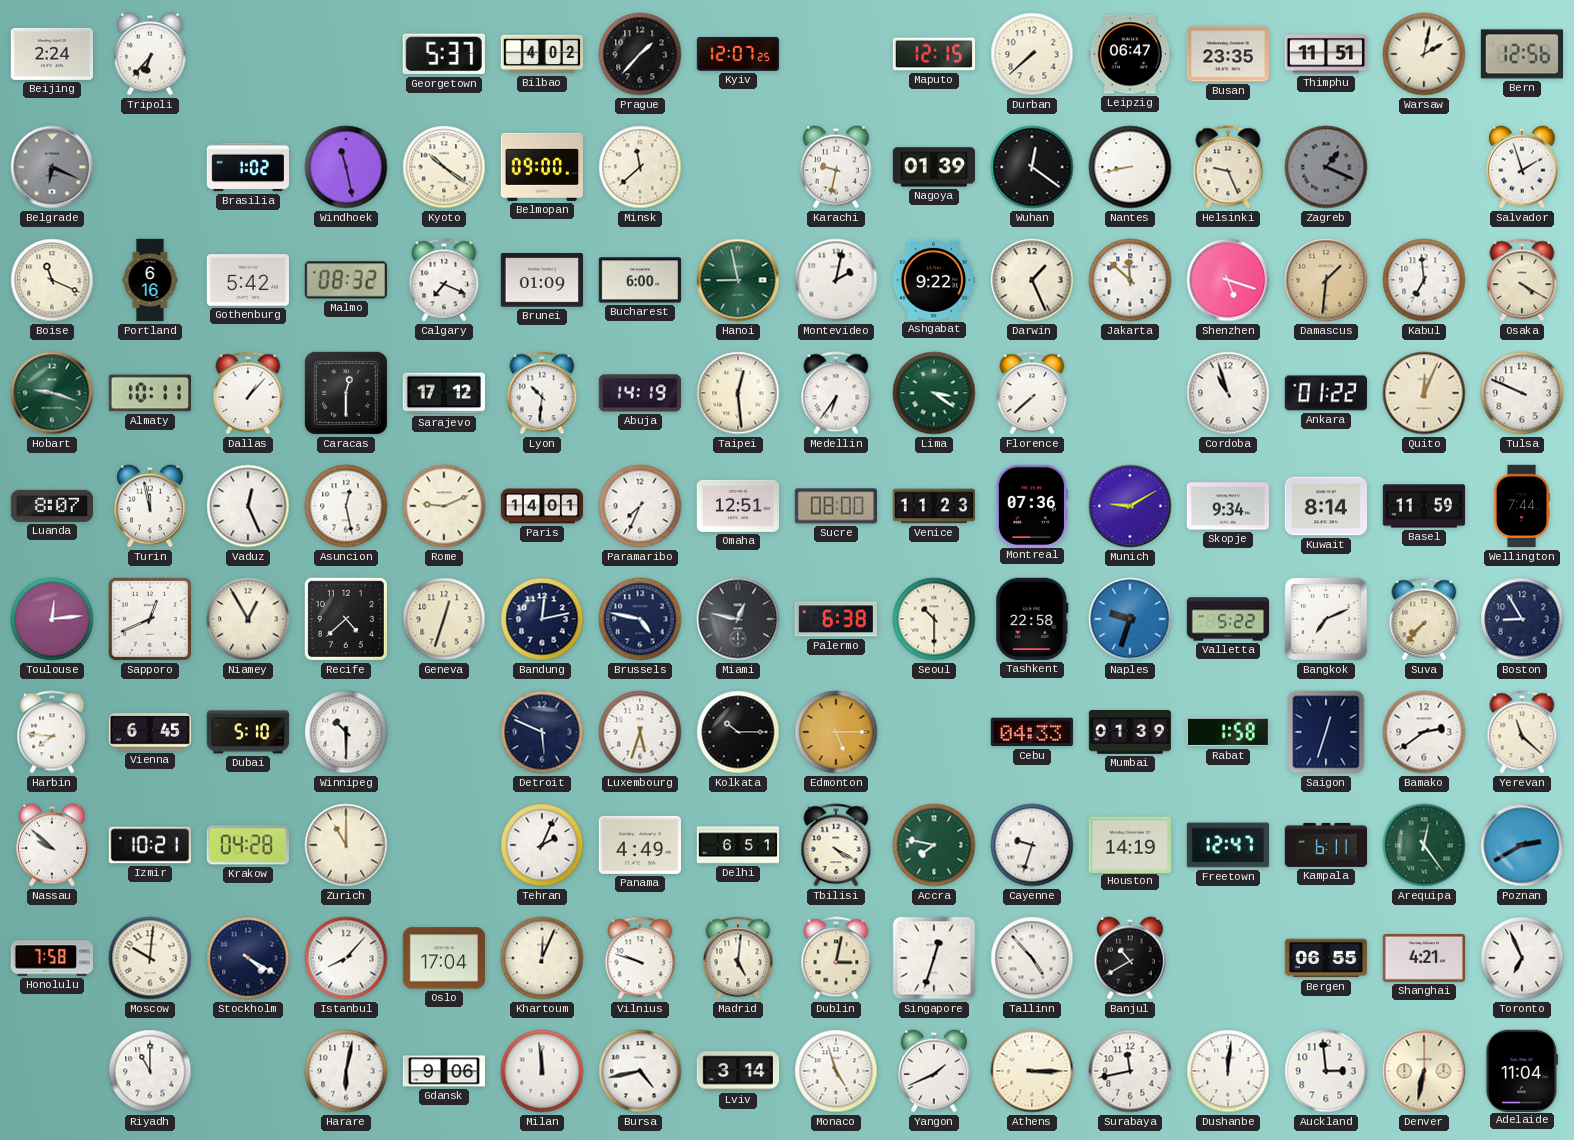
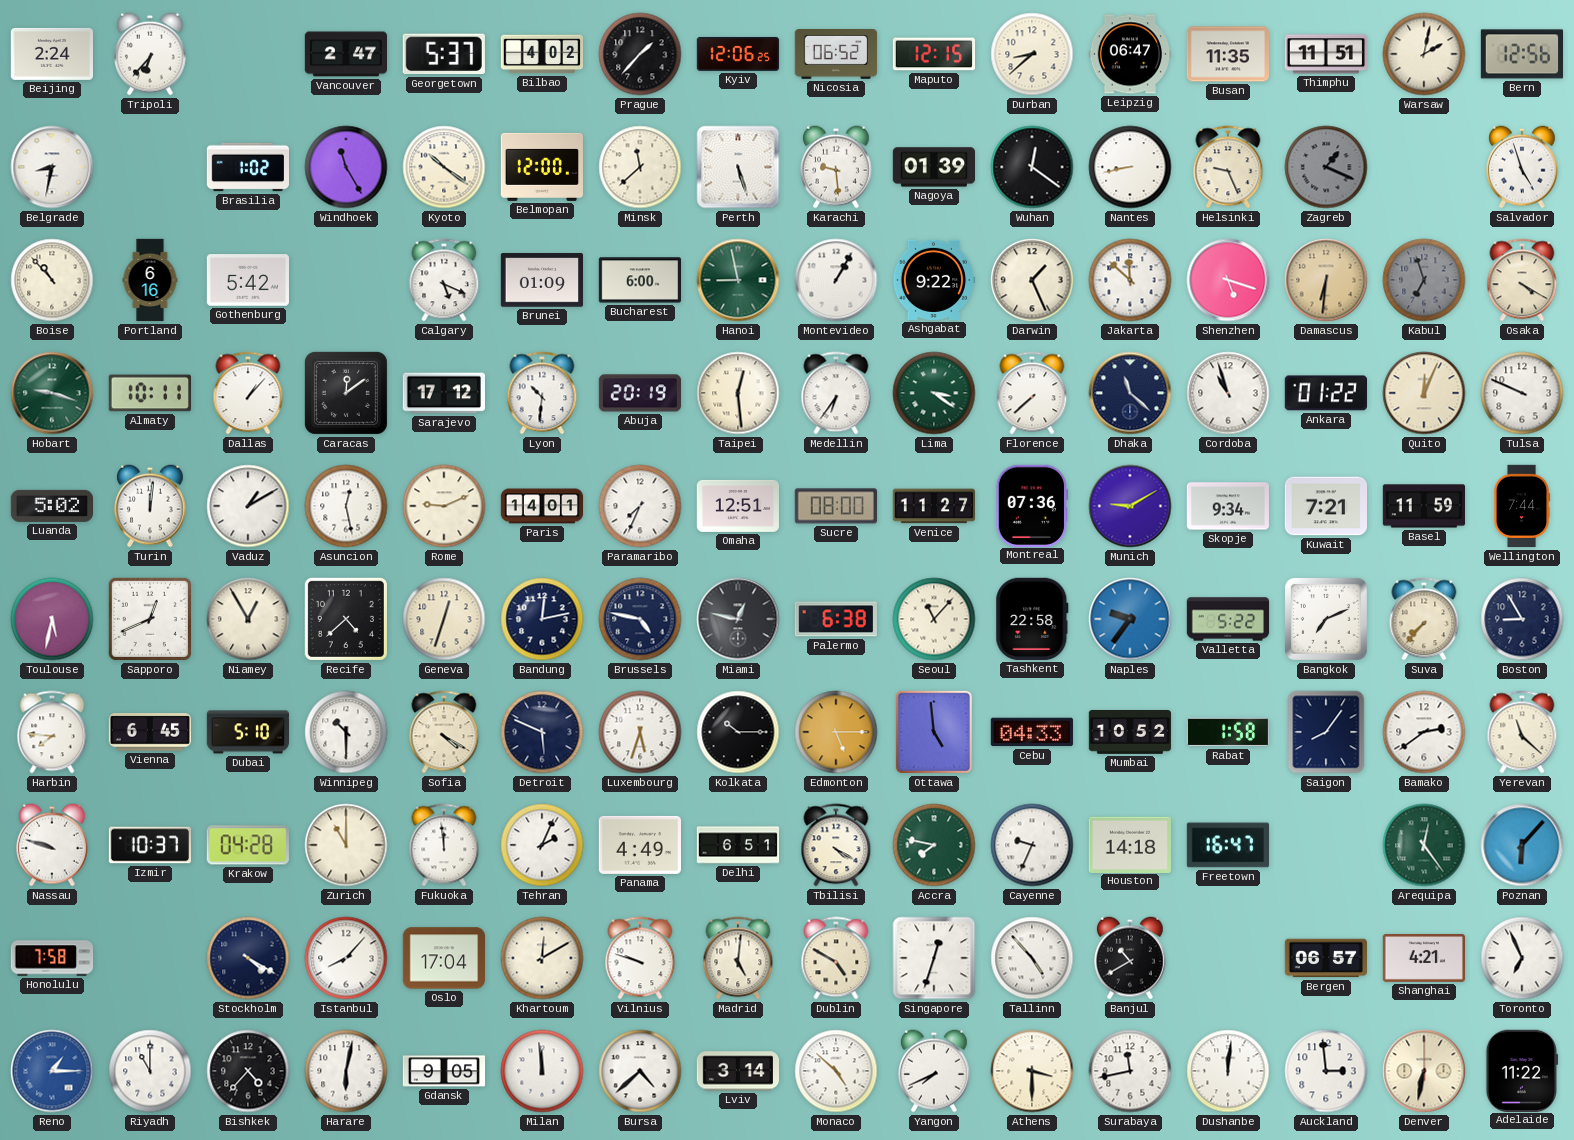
Vancouver: none -> 2:47
Kyiv: 12:07 -> 12:06
Nicosia: none -> 06:52
Durban: 7:38 -> 8:38
Busan: 23:35 -> 11:35
Belgrade: 6:19 -> 8:32
Belgrade dial: grey -> white
Windhoek: 11:28 -> 11:25
Belmopan: 09:00 -> 12:00
Perth: none -> 5:27
Karachi: 9:32 -> 9:29
Salvador: 1:57 -> 4:57
Boise: 11:19 -> 10:53
Malmo: 08:32 -> none
Calgary: 7:19 -> 5:19
Montevideo: 2:02 -> 1:05
Damascus: 1:31 -> 6:31
Kabul: 6:59 -> 6:57
Kabul dial: white -> grey
Caracas: 12:30 -> 12:09
Abuja: 14:19 -> 20:19
Dhaka: none -> 11:22
Luanda: 8:07 -> 5:02
Turin: 11:58 -> 12:01
Vaduz: 12:26 -> 1:10
Venice: 11:23 -> 11:27
Kuwait: 8:14 -> 7:21
Toulouse: 12:14 -> 5:32
Seoul: 10:30 -> 11:07
Naples: 9:33 -> 9:36
Sofia: none -> 4:20
Ottawa: none -> 4:59
Mumbai: 01:39 -> 10:52
Saigon: 12:33 -> 8:06
Nassau: 9:52 -> 9:48
Izmir: 10:21 -> 10:37
Fukuoka: none -> 11:59
Cayenne: 9:33 -> 9:34
Houston: 14:19 -> 14:18
Freetown: 12:47 -> 16:47
Kampala: 6:11 -> none
Poznan: 2:40 -> 6:07
Moscow: 10:01 -> none
Khartoum: 12:04 -> 12:10
Dublin: 3:02 -> 4:50
Bergen: 06:55 -> 06:57
Reno: none -> 1:15
Bishkek: none -> 4:37
Gdansk: 9:06 -> 9:05
Bursa: 4:43 -> 4:38
Monaco: 4:57 -> 4:52
Yangon: 1:41 -> 7:41
Athens: 3:15 -> 3:30
Adelaide: 11:04 -> 11:22
